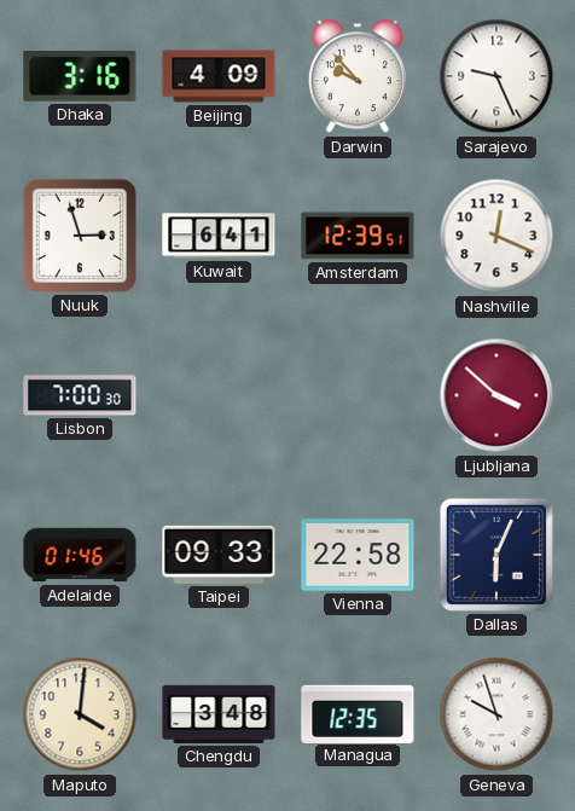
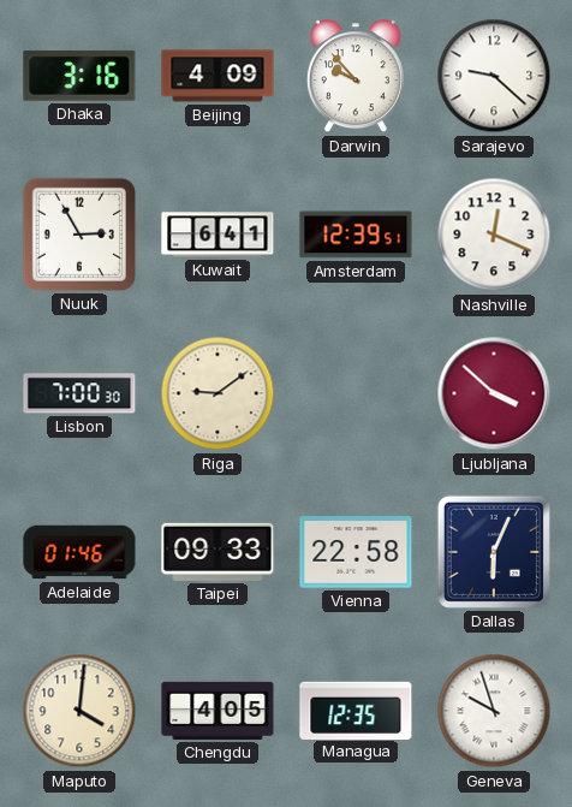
Sarajevo: 9:26 -> 9:22
Nuuk: 2:57 -> 2:55
Riga: none -> 9:09
Chengdu: 3:48 -> 4:05
